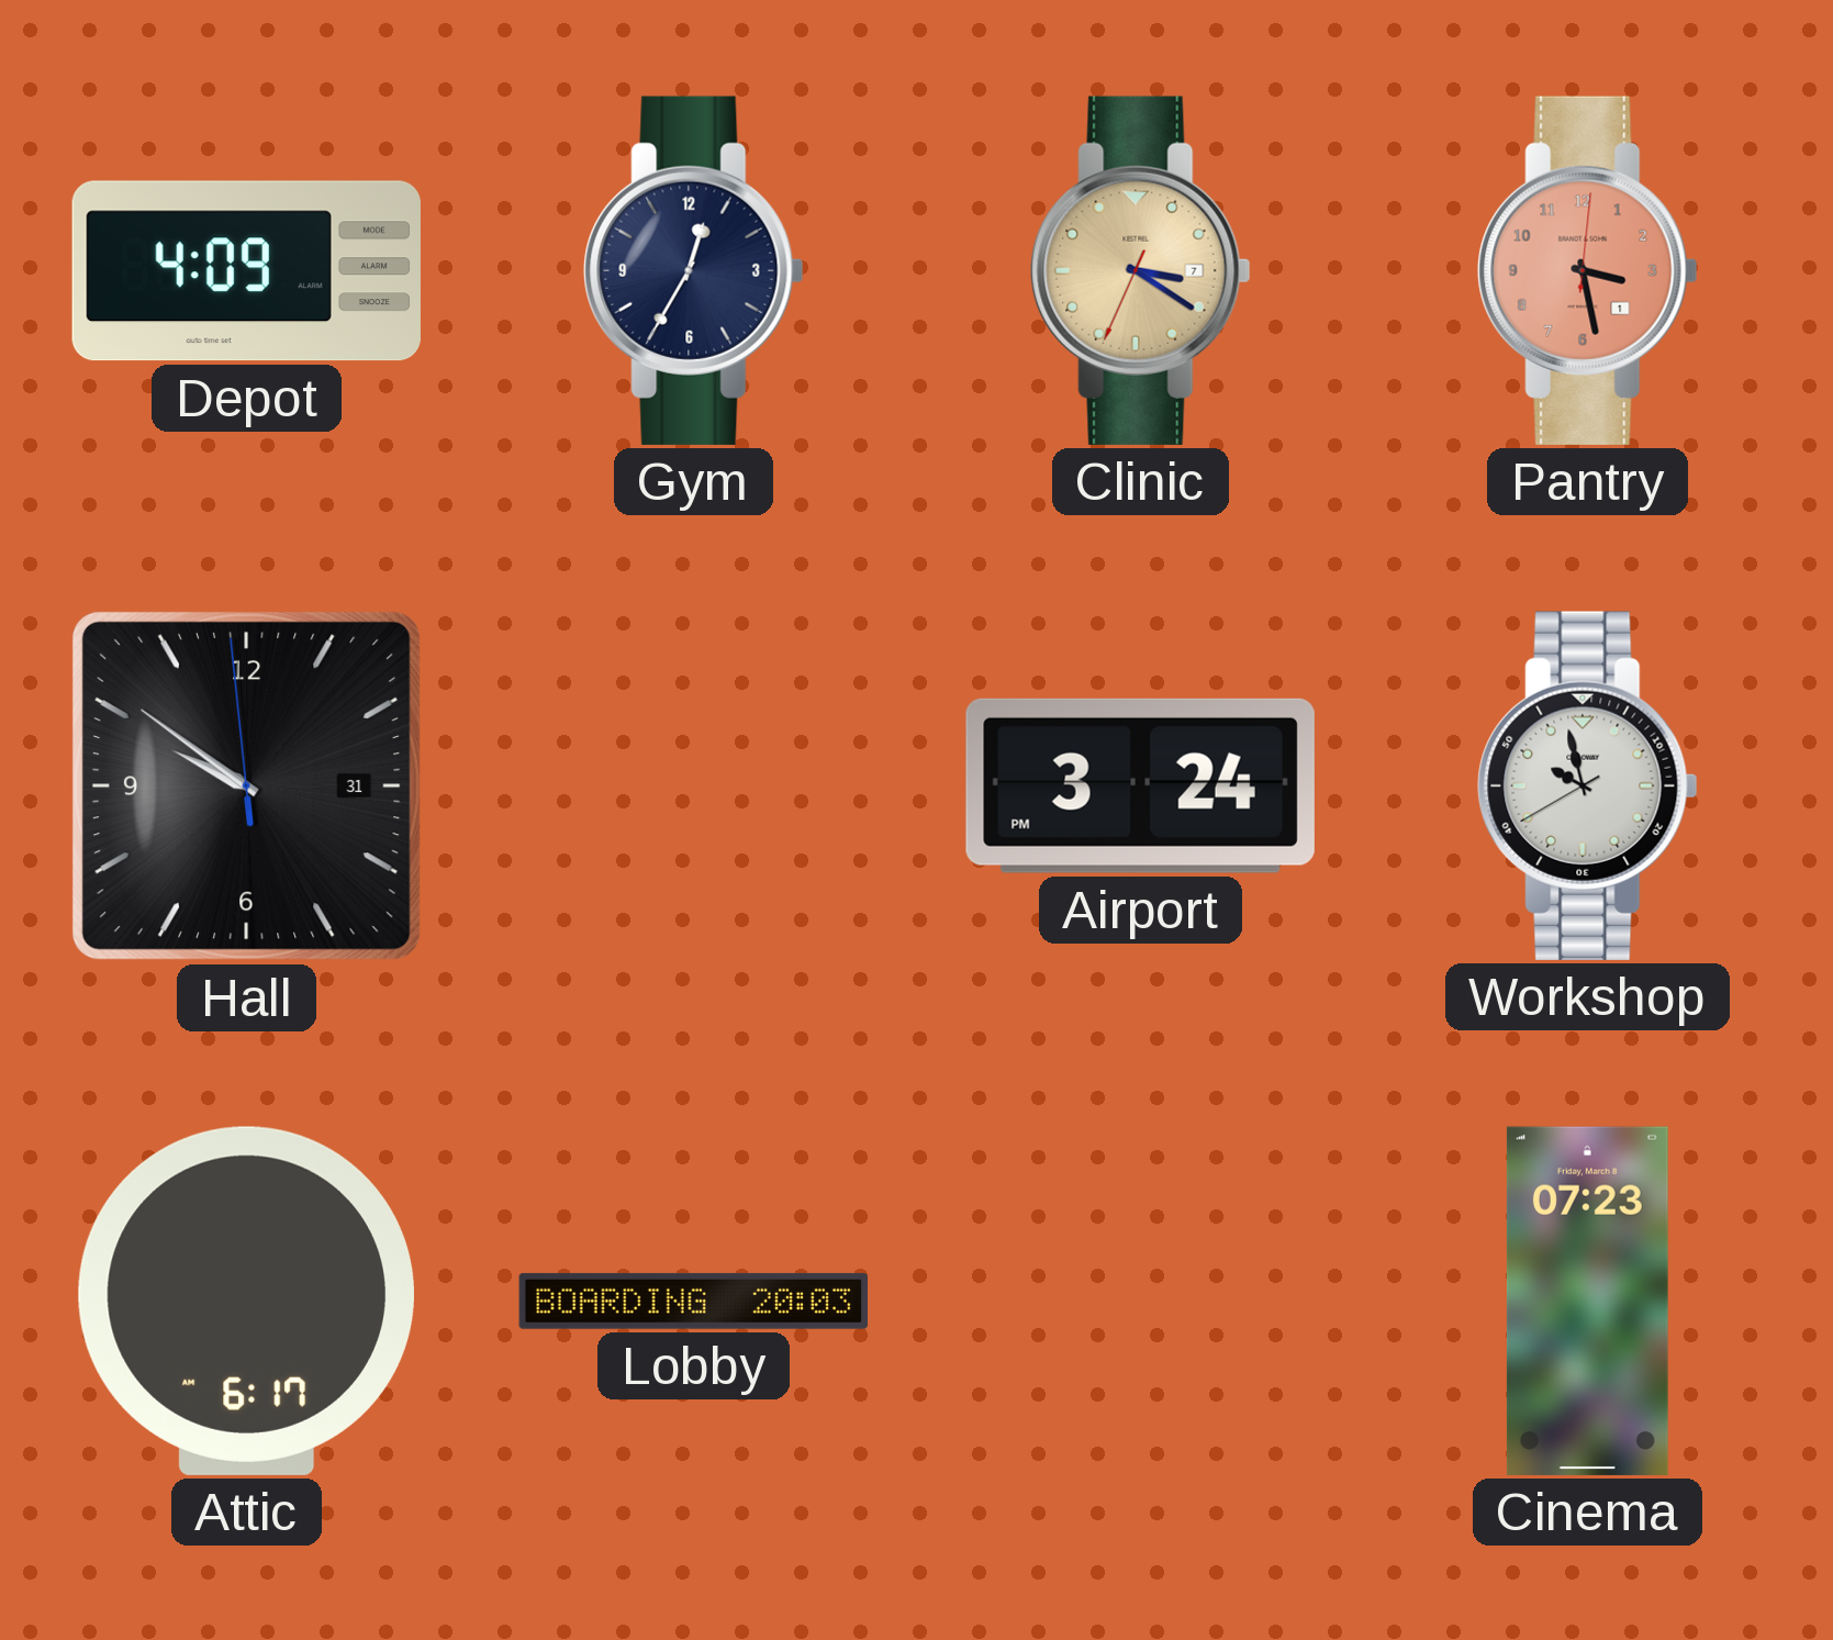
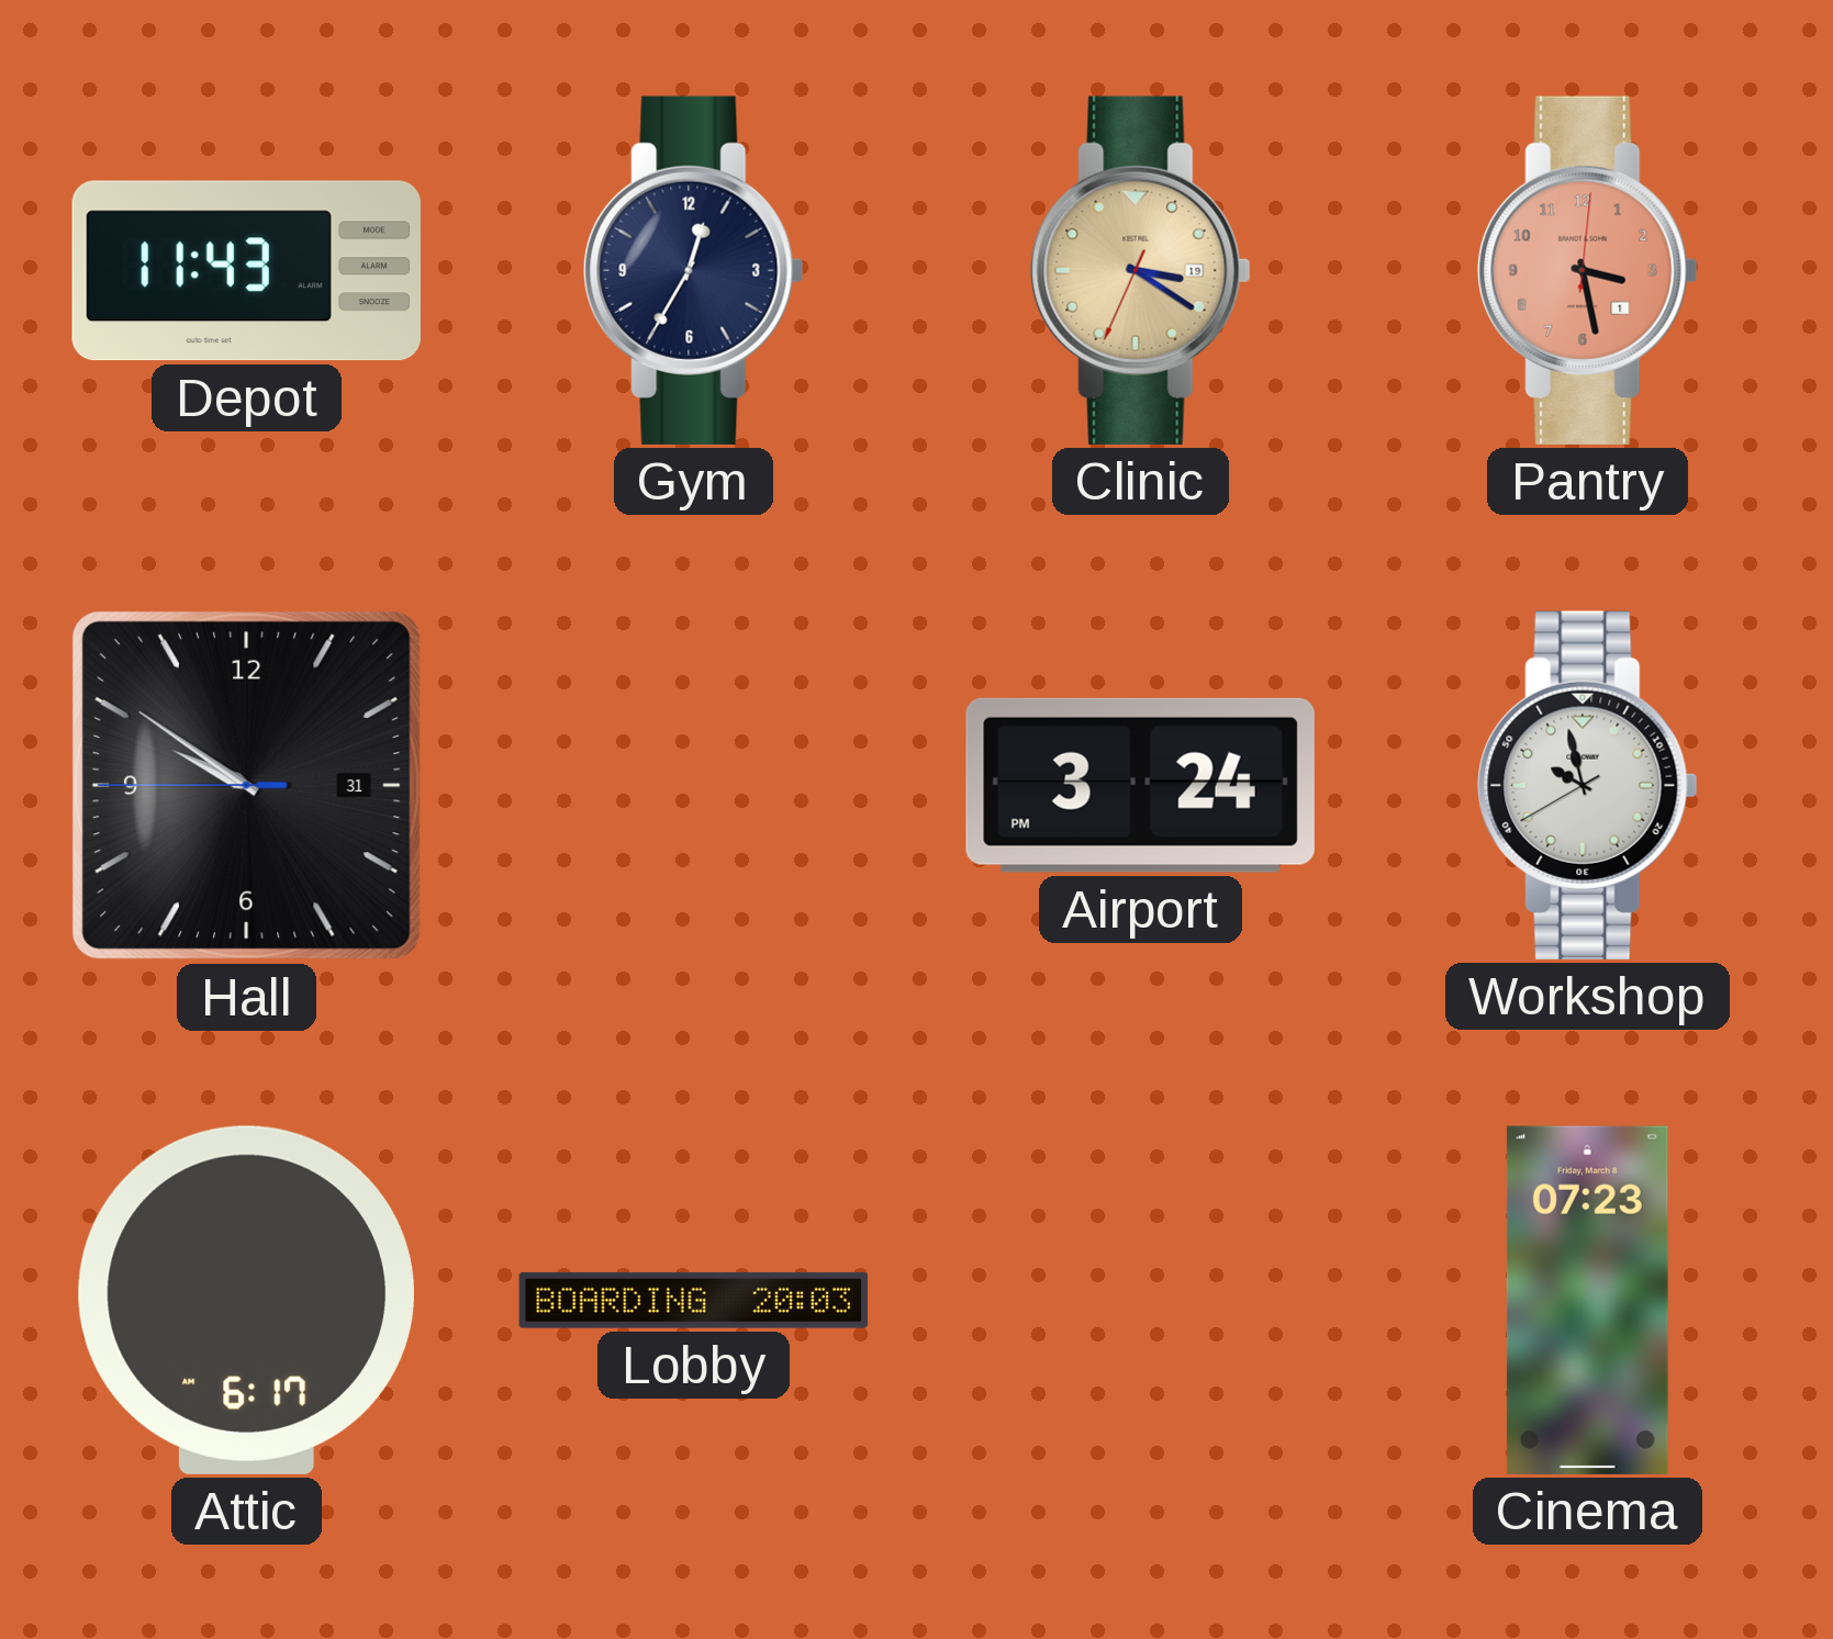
Depot: 4:09 -> 11:43
Clinic date: 7 -> 19
Hall: 9:50:59 -> 9:50:45
